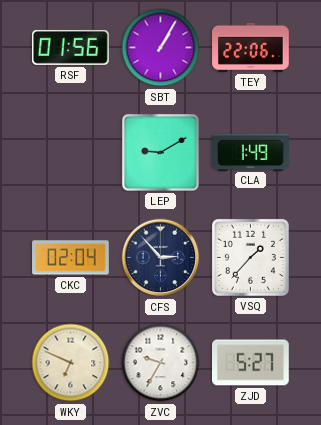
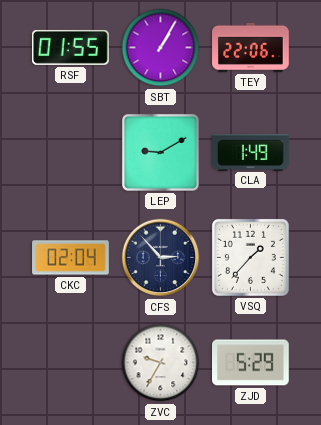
RSF: 01:56 -> 01:55
WKY: 6:49 -> none
ZJD: 5:27 -> 5:29
